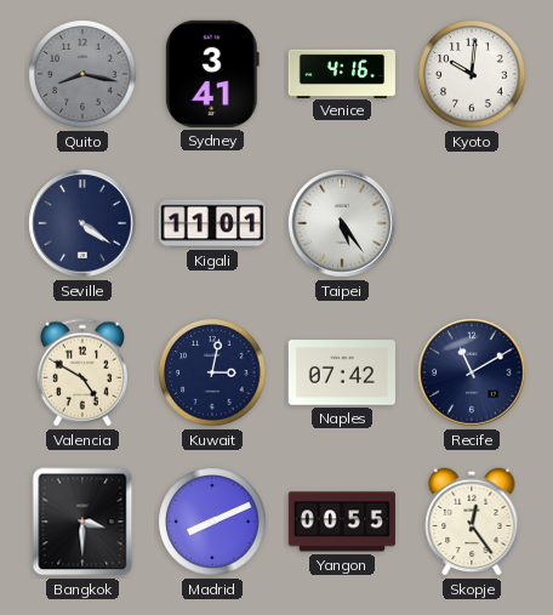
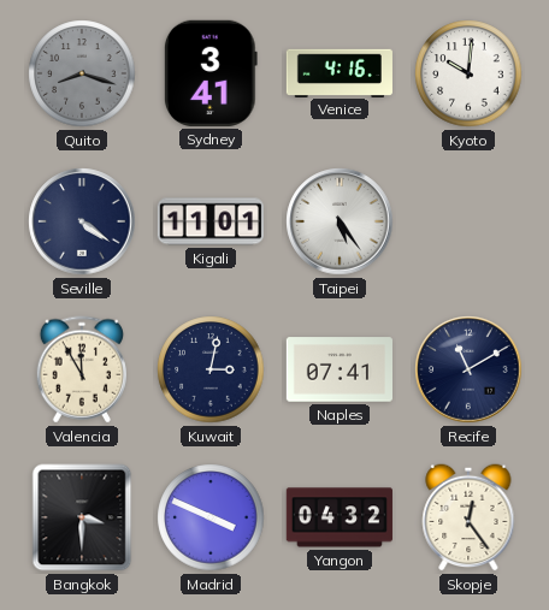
Quito: 8:17 -> 8:18
Valencia: 4:50 -> 11:55
Naples: 07:42 -> 07:41
Madrid: 8:11 -> 3:49
Yangon: 00:55 -> 04:32
